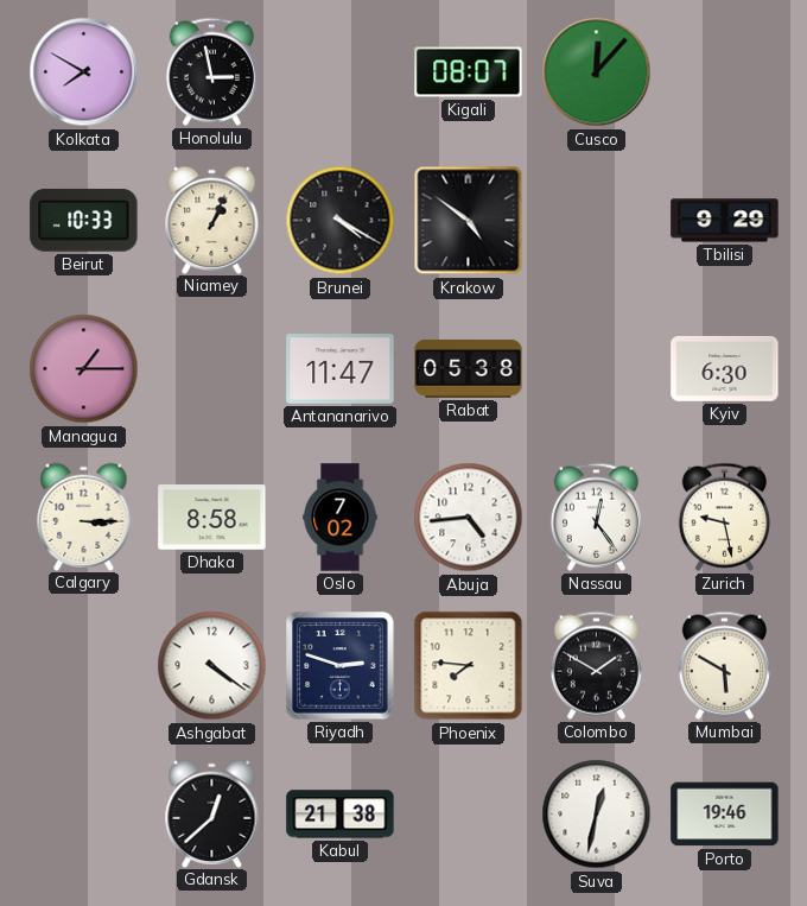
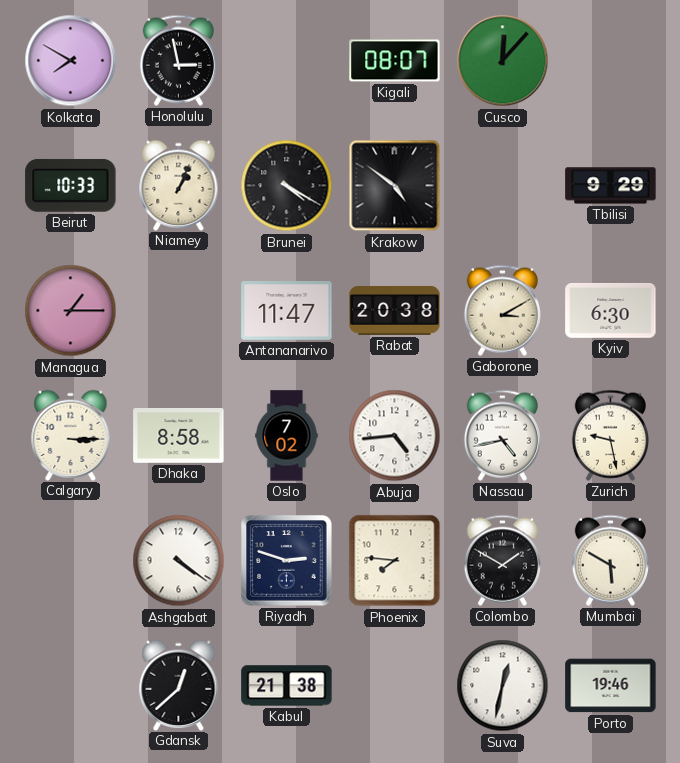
Rabat: 05:38 -> 20:38
Gaborone: none -> 3:10
Nassau: 12:24 -> 4:43
